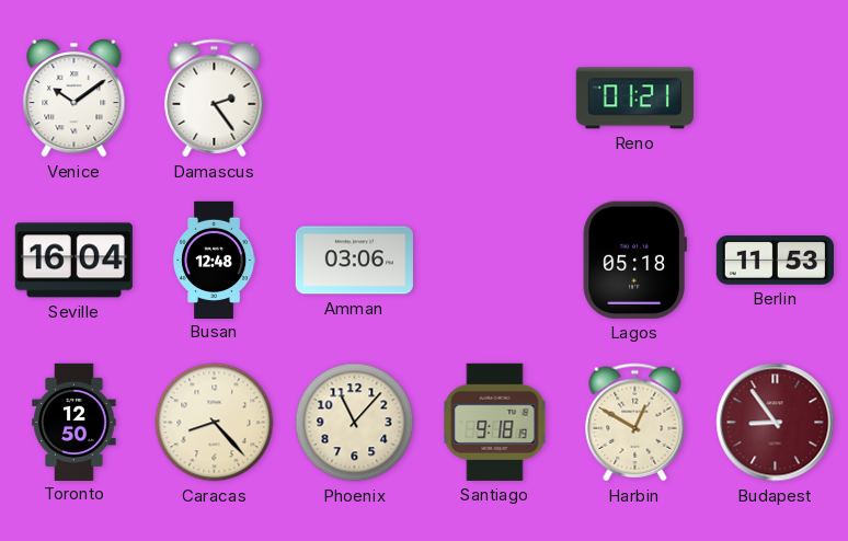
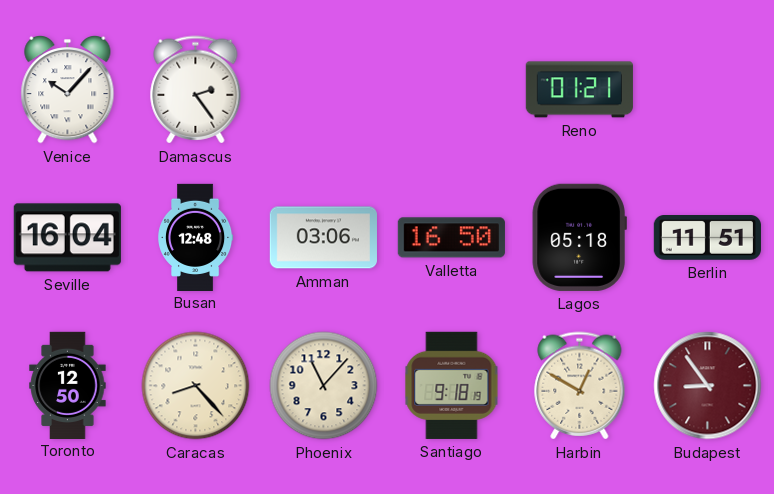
Venice: 10:09 -> 10:07
Valletta: none -> 16:50
Berlin: 11:53 -> 11:51
